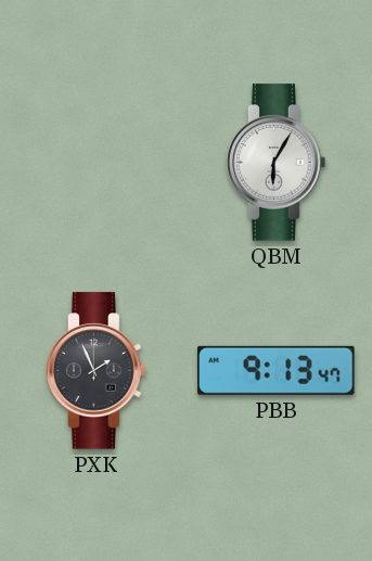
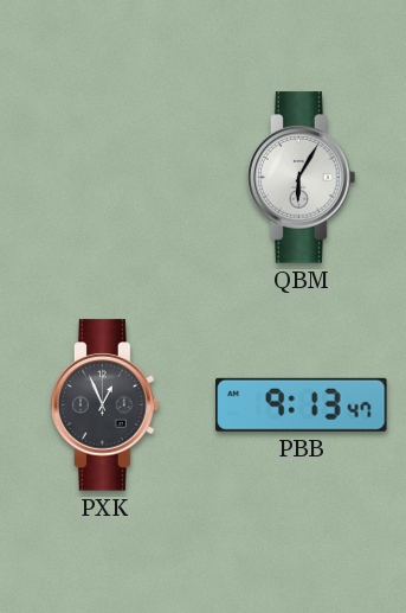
PXK: 1:56 -> 12:56
